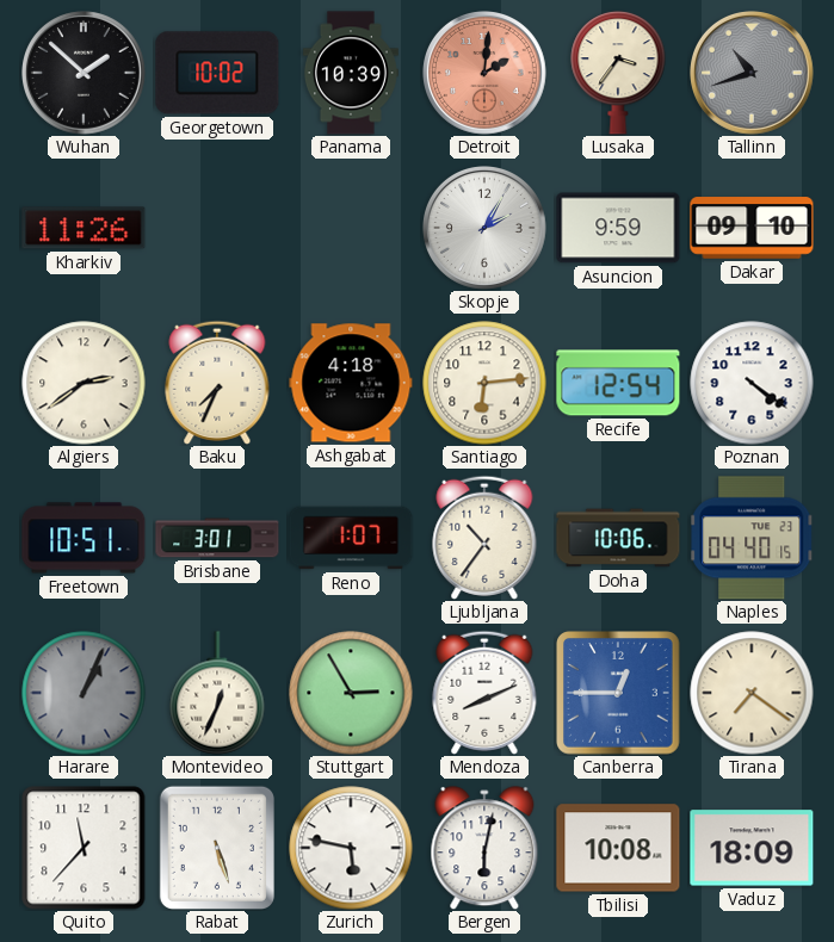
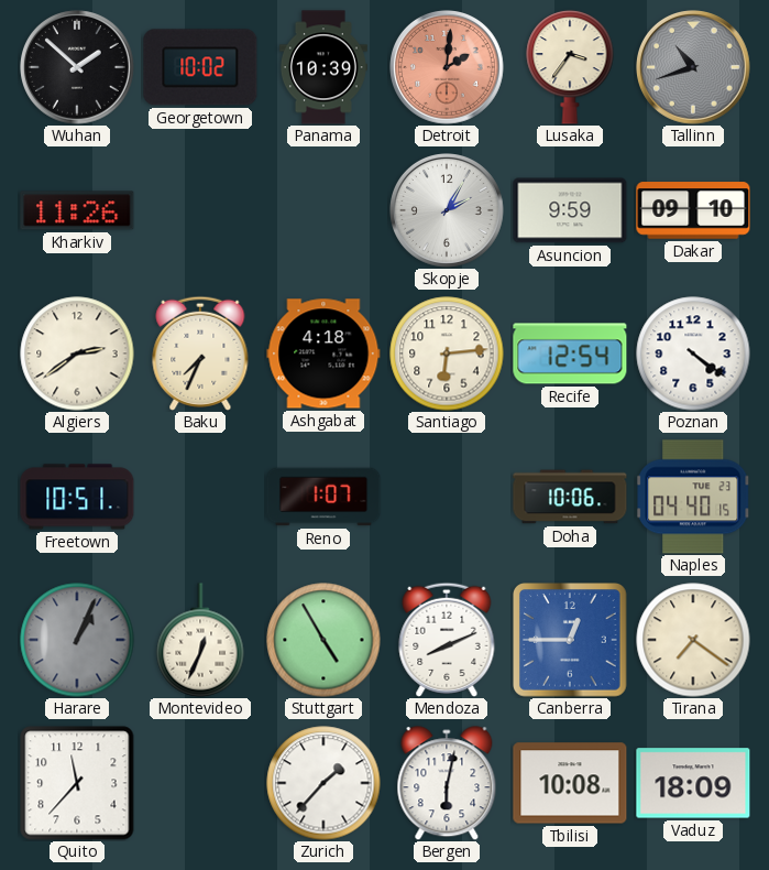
Brisbane: 3:01 -> none
Ljubljana: 10:36 -> none
Stuttgart: 2:55 -> 4:55
Rabat: 5:27 -> none
Zurich: 5:47 -> 1:37
